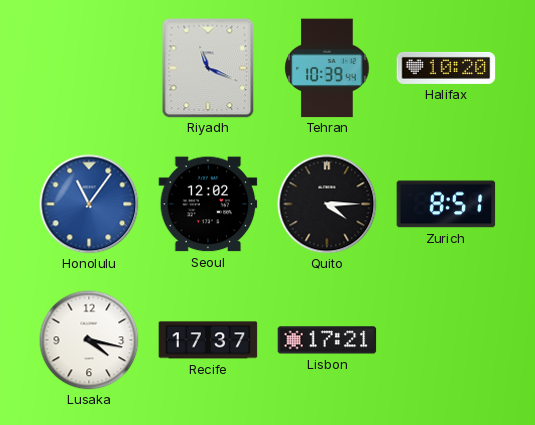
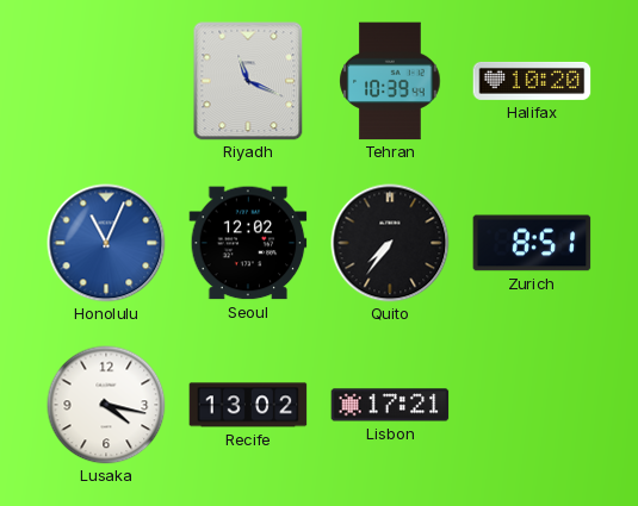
Honolulu: 11:06 -> 11:04
Quito: 4:15 -> 7:36
Recife: 17:37 -> 13:02
